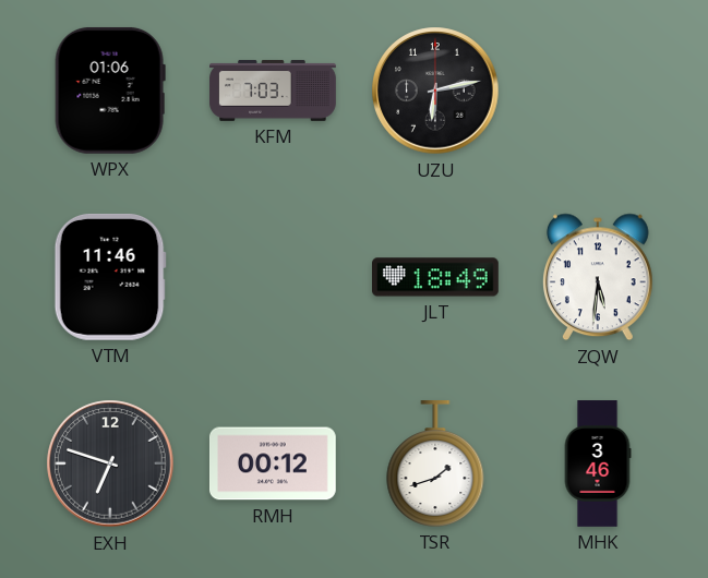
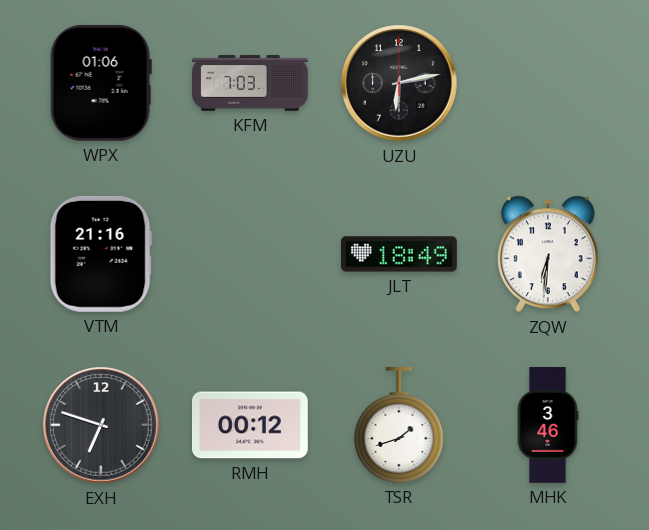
VTM: 11:46 -> 21:16
ZQW: 5:31 -> 6:31
